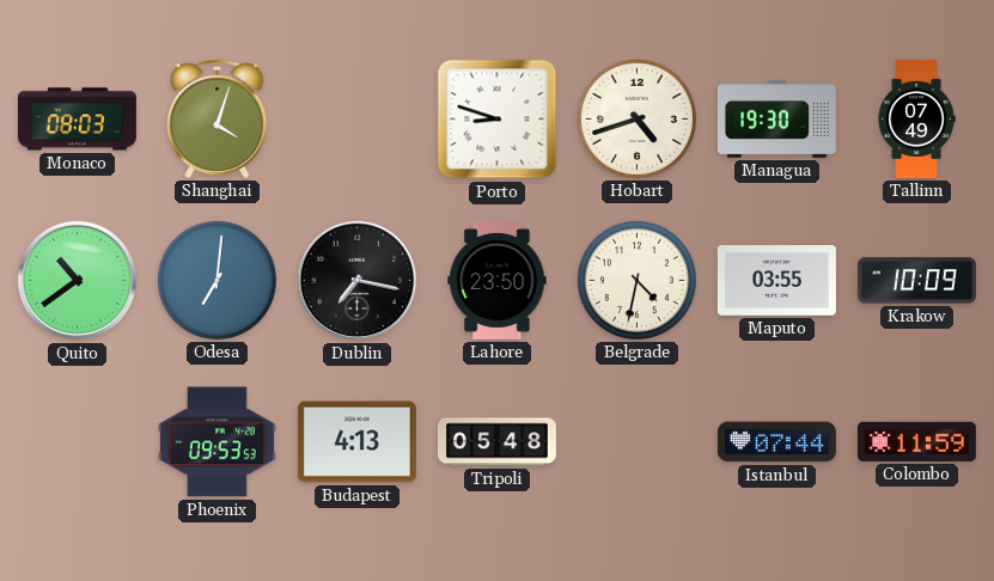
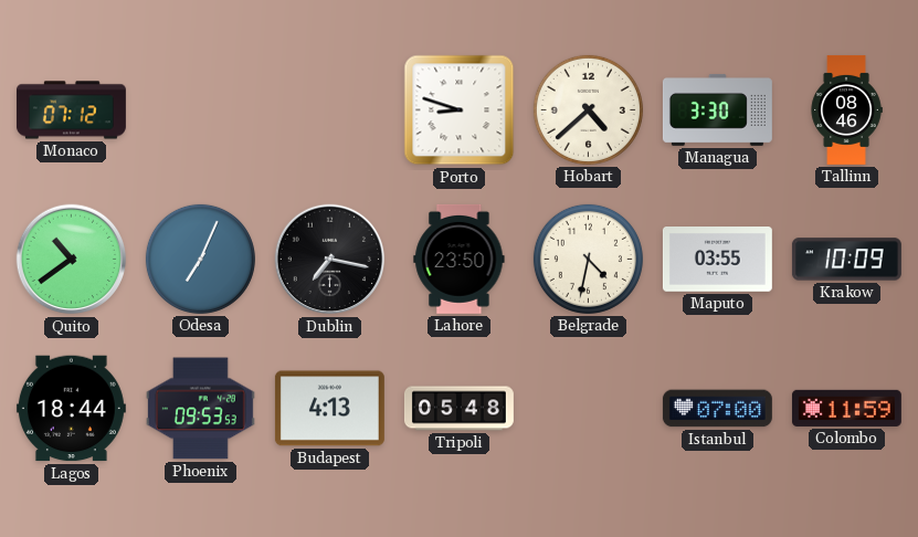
Monaco: 08:03 -> 07:12
Shanghai: 4:03 -> none
Hobart: 4:42 -> 4:38
Managua: 19:30 -> 3:30
Tallinn: 07:49 -> 08:46
Odesa: 7:01 -> 7:04
Lagos: none -> 18:44
Istanbul: 07:44 -> 07:00
